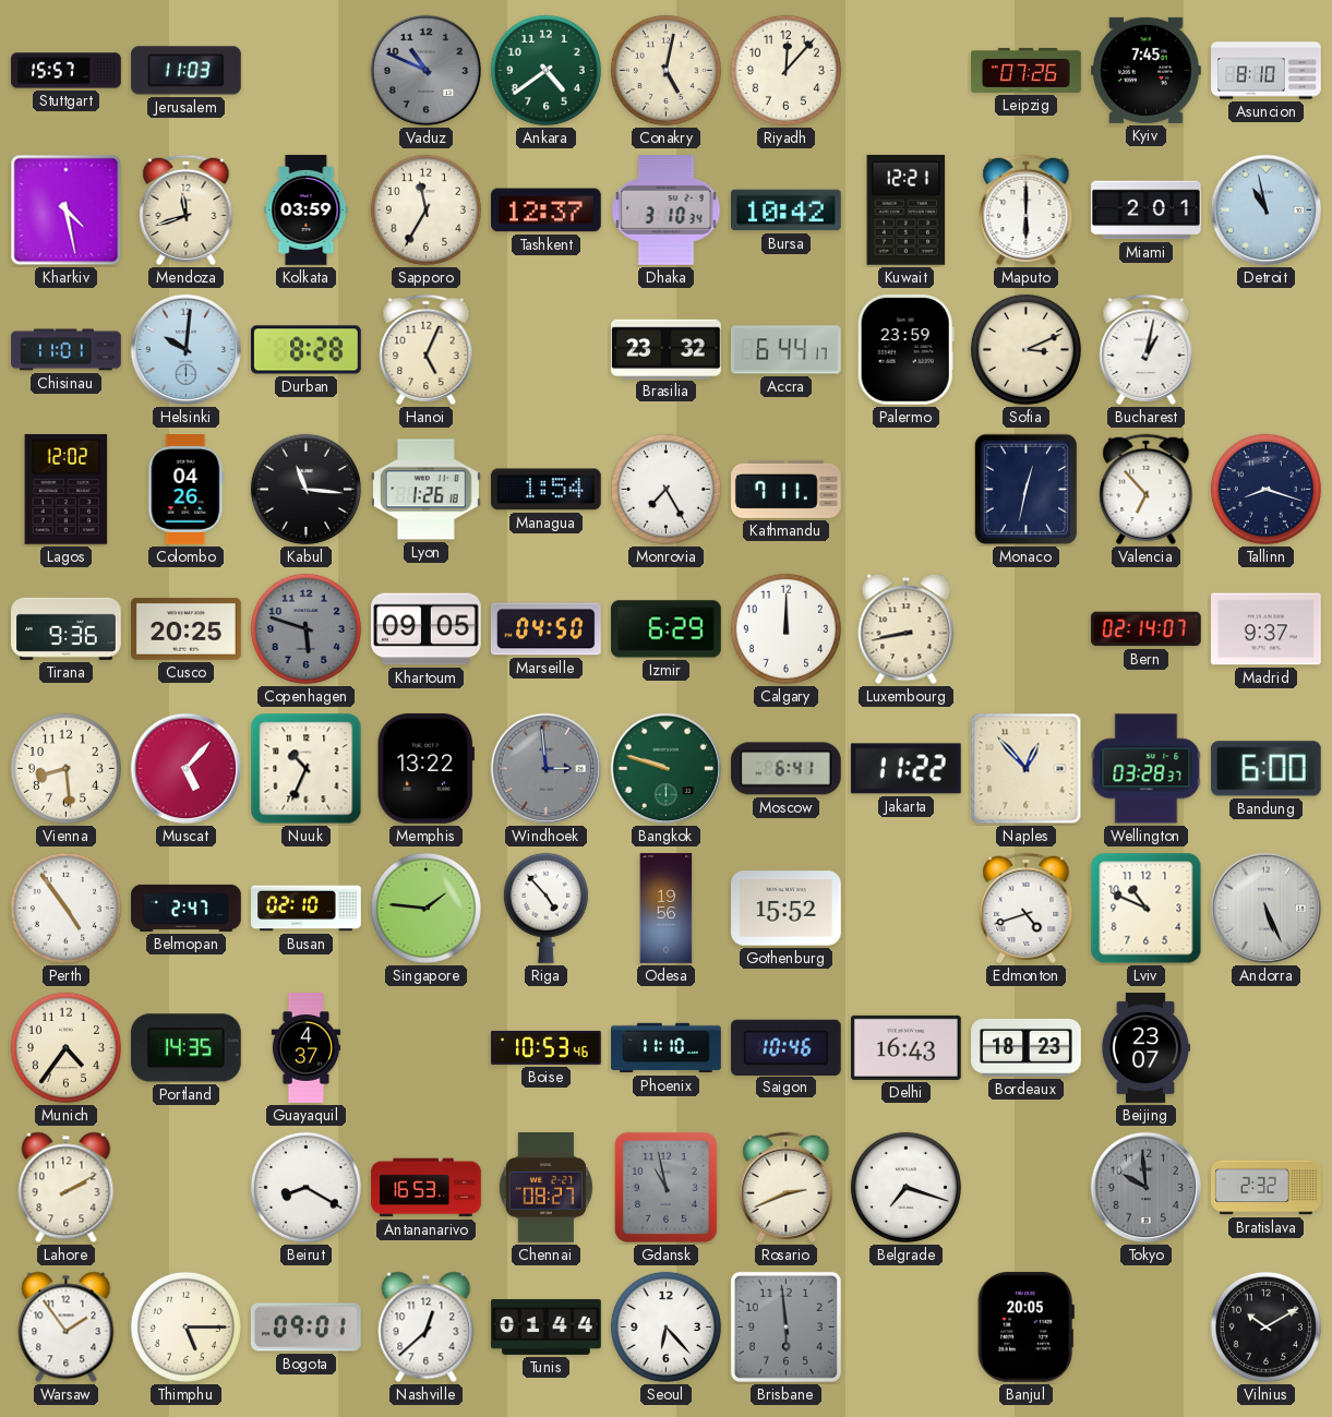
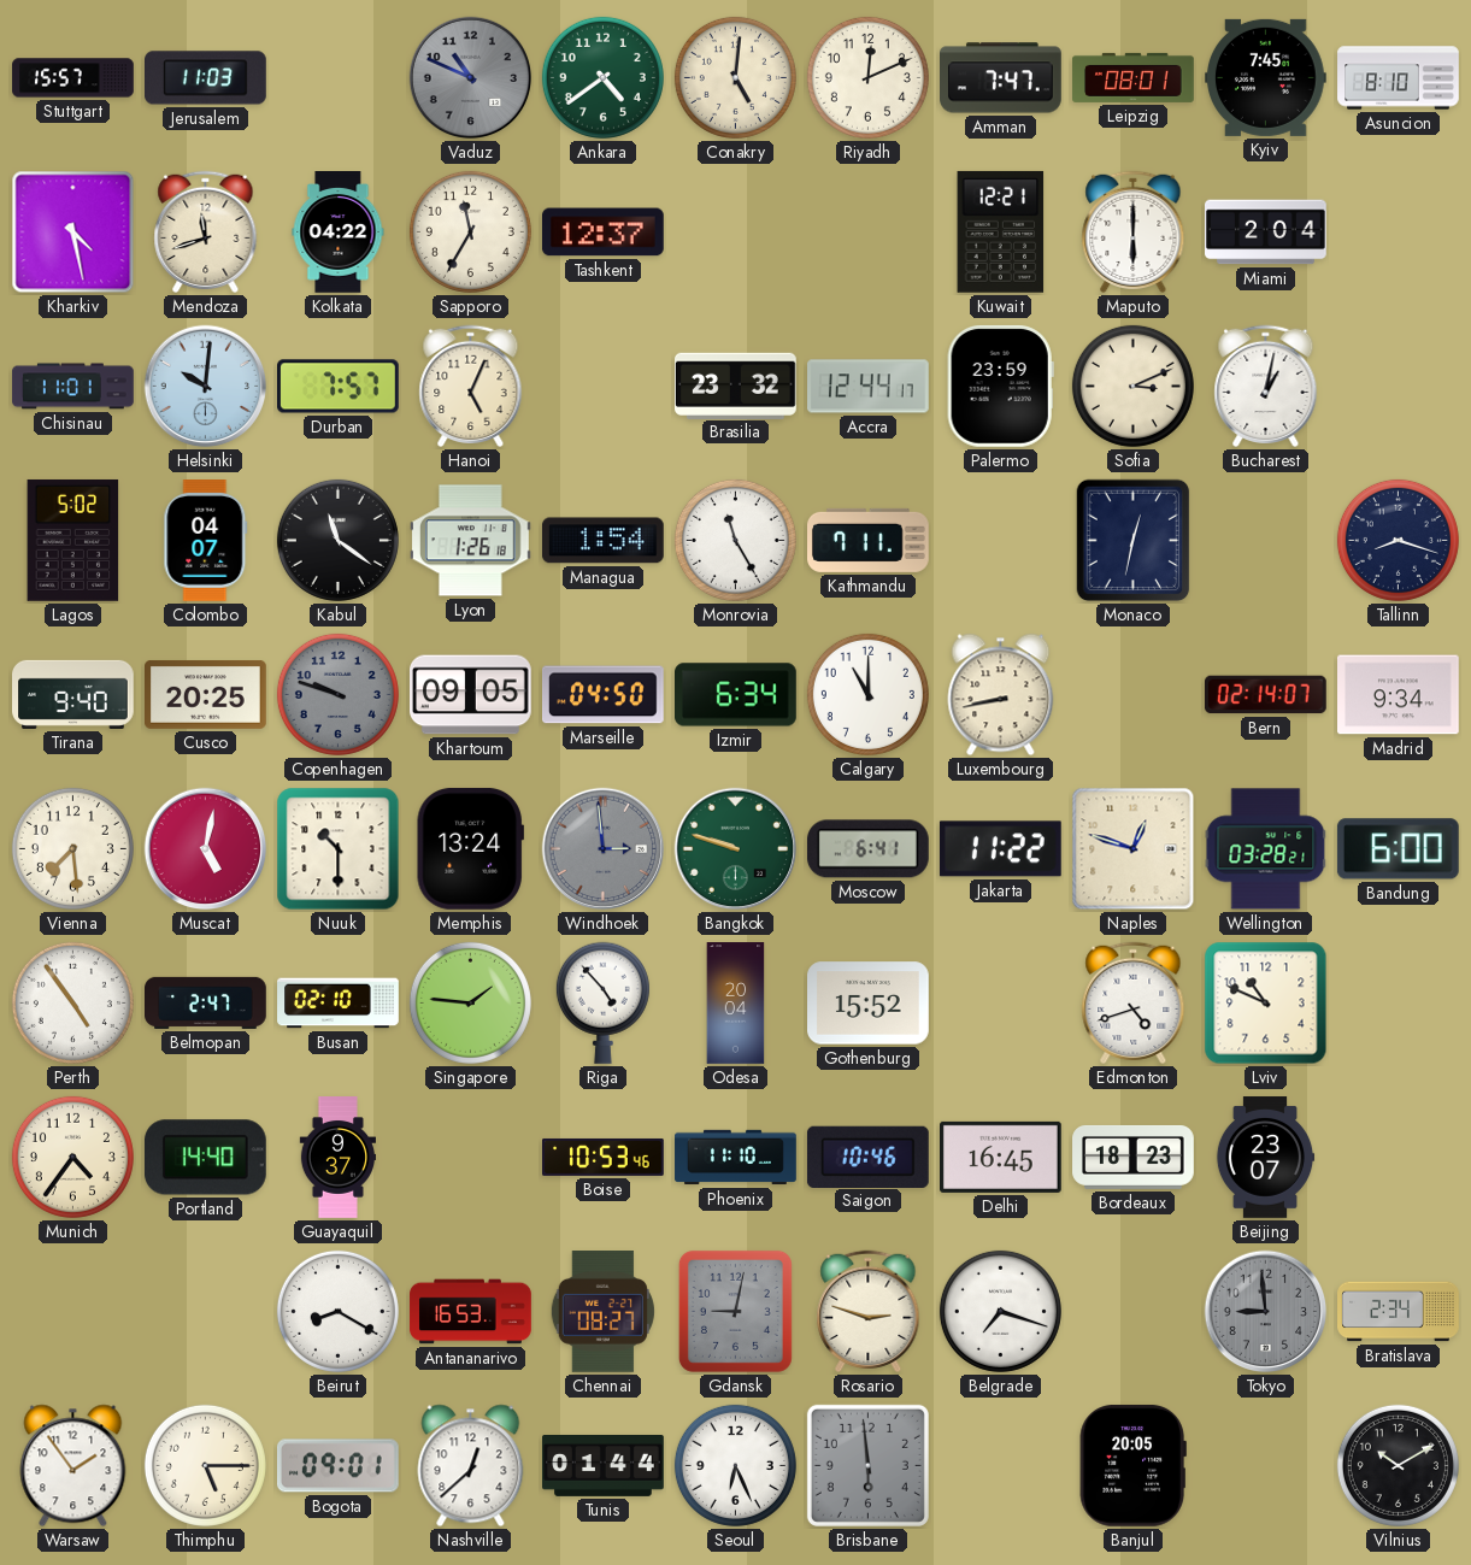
Conakry: 5:02 -> 5:01
Riyadh: 12:07 -> 12:11
Amman: none -> 7:47
Leipzig: 07:26 -> 08:01
Kolkata: 03:59 -> 04:22
Dhaka: 3:10 -> none
Bursa: 10:42 -> none
Miami: 2:01 -> 2:04
Detroit: 10:58 -> none
Durban: 8:28 -> 7:57
Accra: 6:44 -> 12:44
Lagos: 12:02 -> 5:02
Colombo: 04:26 -> 04:07
Kabul: 11:16 -> 11:21
Monrovia: 7:25 -> 11:25
Valencia: 6:53 -> none
Tirana: 9:36 -> 9:40
Copenhagen: 5:48 -> 9:48
Izmir: 6:29 -> 6:34
Calgary: 12:00 -> 11:00
Madrid: 9:37 -> 9:34
Vienna: 8:29 -> 7:29
Muscat: 5:07 -> 5:02
Nuuk: 10:34 -> 10:30
Memphis: 13:22 -> 13:24
Naples: 12:53 -> 12:48
Wellington: 03:28:37 -> 03:28:21
Odesa: 19:56 -> 20:04
Andorra: 5:26 -> none
Portland: 14:35 -> 14:40
Guayaquil: 4:37 -> 9:37
Delhi: 16:43 -> 16:45
Lahore: 2:10 -> none
Gdansk: 10:58 -> 9:02
Rosario: 2:41 -> 2:48
Tokyo: 9:59 -> 8:59
Bratislava: 2:32 -> 2:34
Seoul: 6:23 -> 6:26
